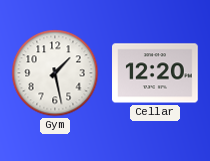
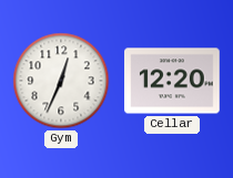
Gym: 1:28 -> 12:34
